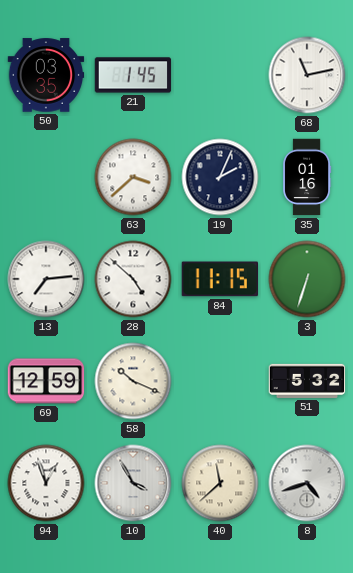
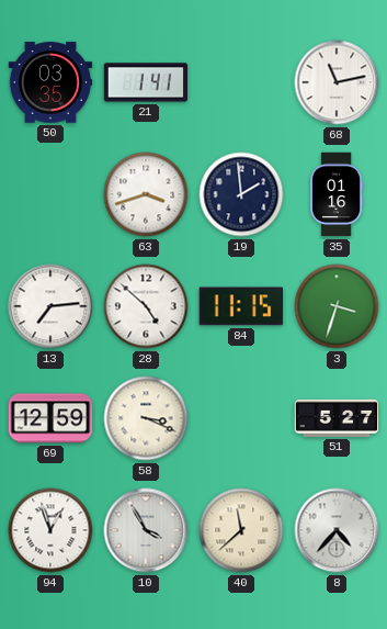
21: 1:45 -> 1:41
63: 3:38 -> 3:42
19: 2:04 -> 1:59
3: 6:33 -> 3:33
58: 10:19 -> 3:19
51: 5:32 -> 5:27
8: 4:42 -> 4:37
